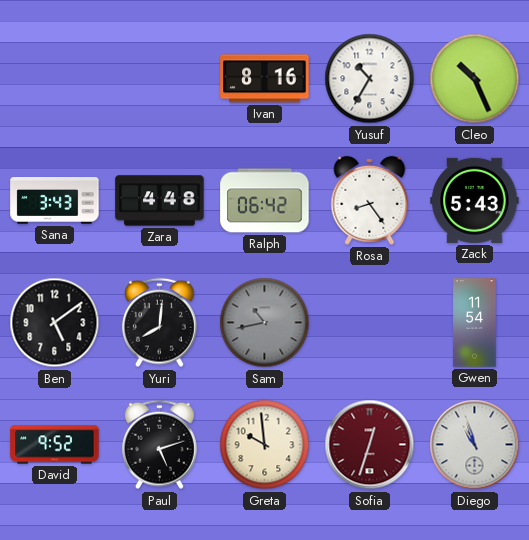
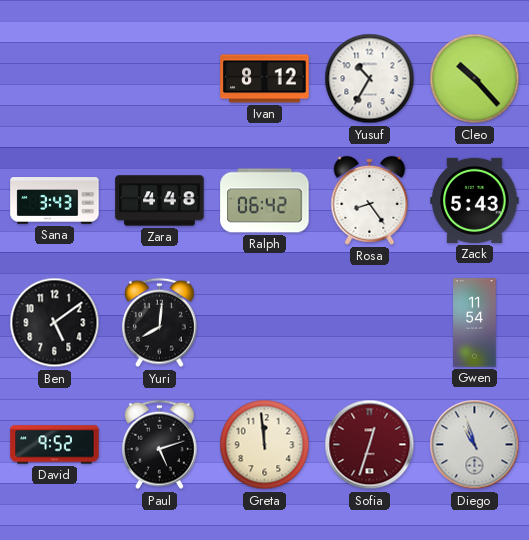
Ivan: 8:16 -> 8:12
Cleo: 10:26 -> 10:23
Sam: 10:43 -> none
Greta: 9:59 -> 11:59
